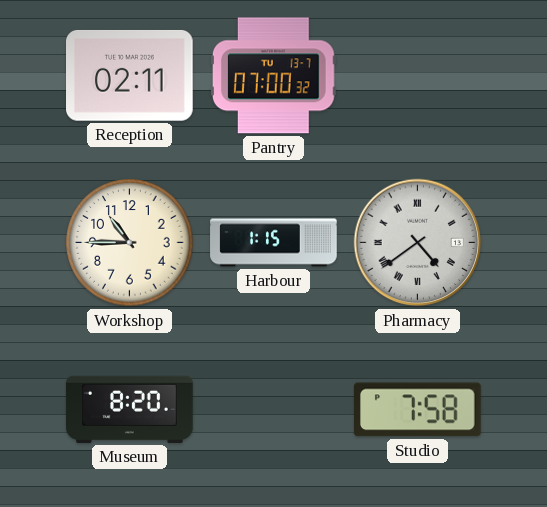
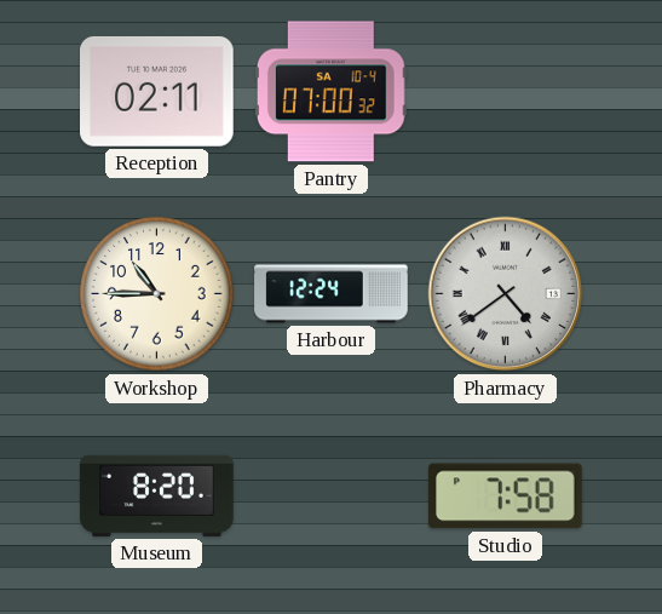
Pantry date: TU 13-7 -> SA 10-4
Harbour: 1:15 -> 12:24
